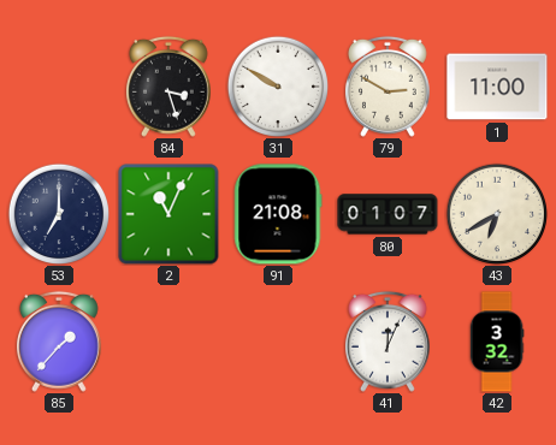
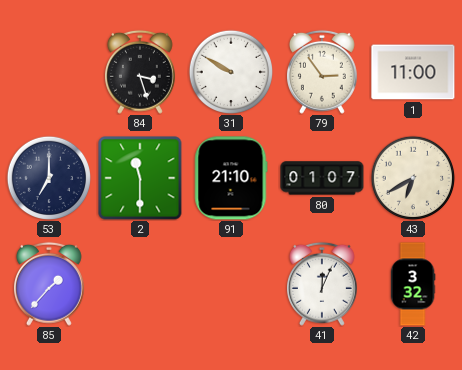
79: 2:50 -> 2:54
2: 11:04 -> 11:30
91: 21:08 -> 21:10
